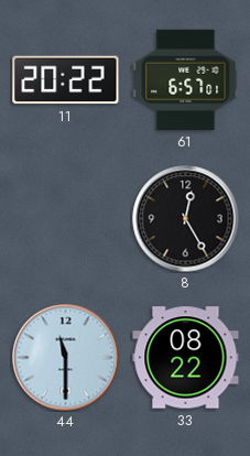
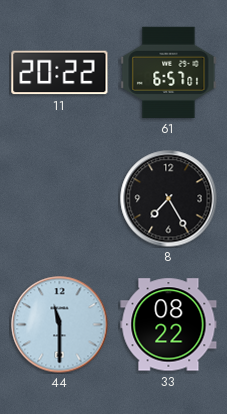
8: 12:25 -> 7:25
